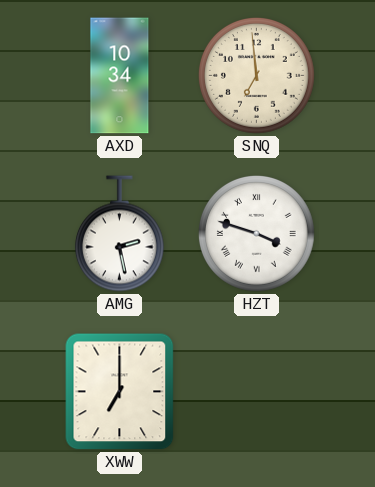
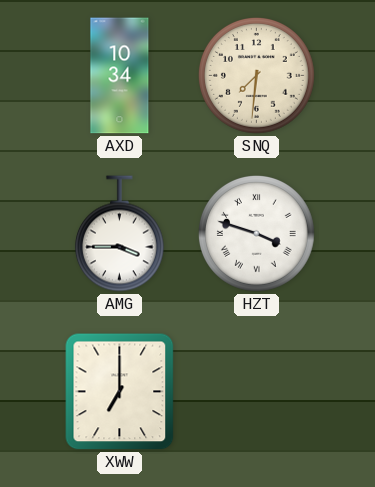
SNQ: 6:59 -> 7:31
AMG: 2:28 -> 3:45
